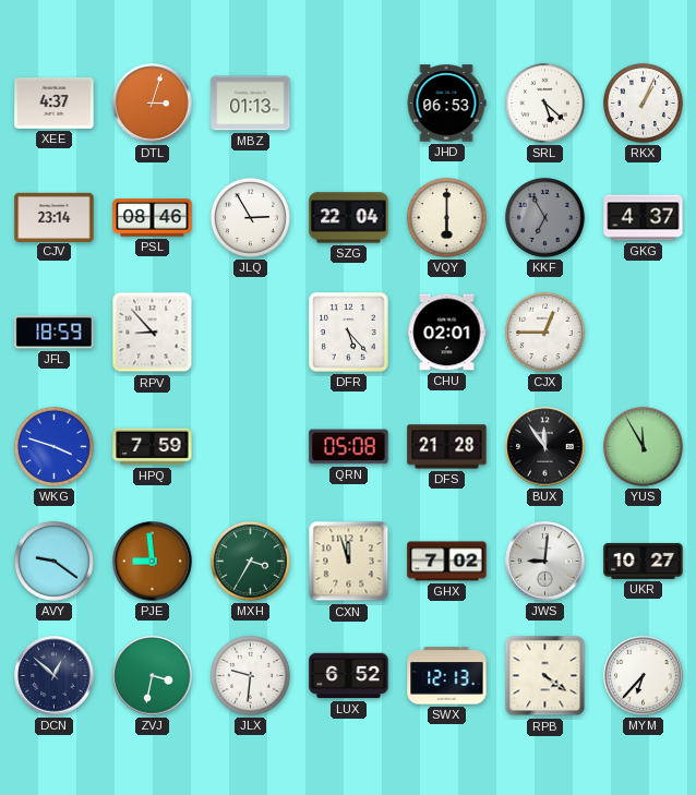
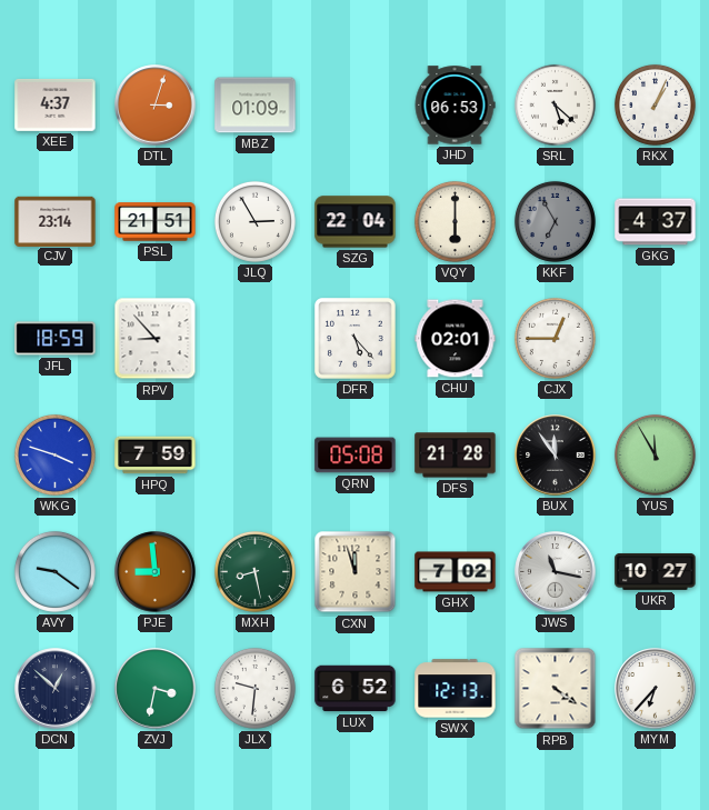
MBZ: 01:13 -> 01:09
PSL: 08:46 -> 21:51
MXH: 3:35 -> 8:28
JWS: 9:01 -> 11:17
